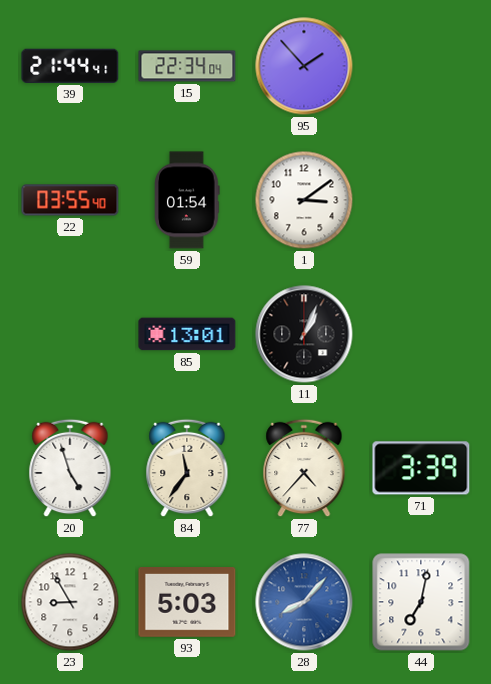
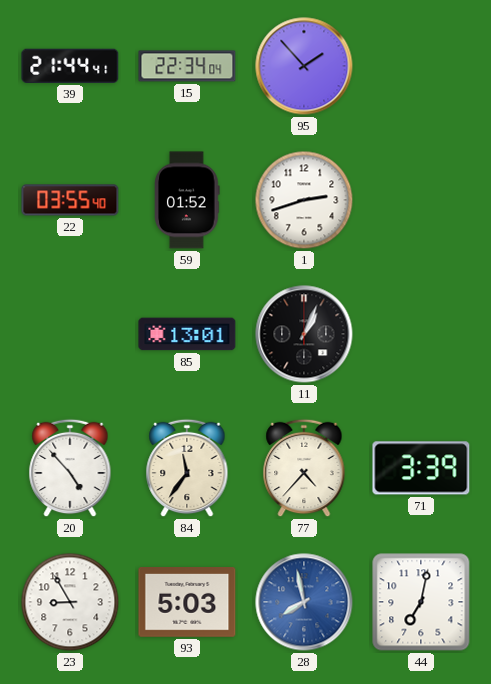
59: 01:54 -> 01:52
1: 3:09 -> 2:42
20: 4:57 -> 4:53
28: 8:07 -> 7:58
